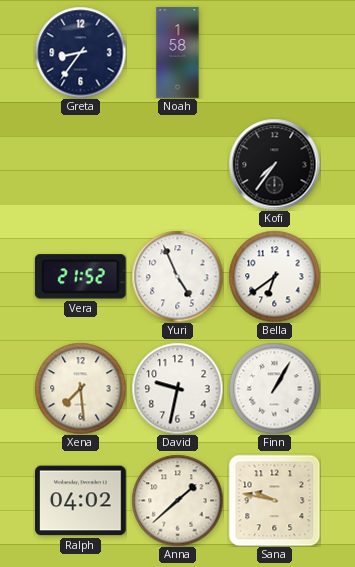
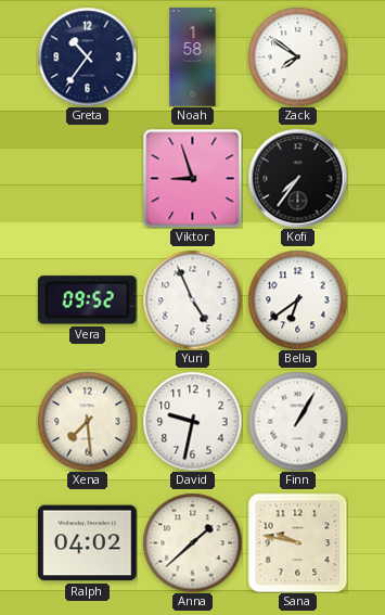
Greta: 8:36 -> 10:36
Zack: none -> 7:51
Viktor: none -> 8:57
Vera: 21:52 -> 09:52
